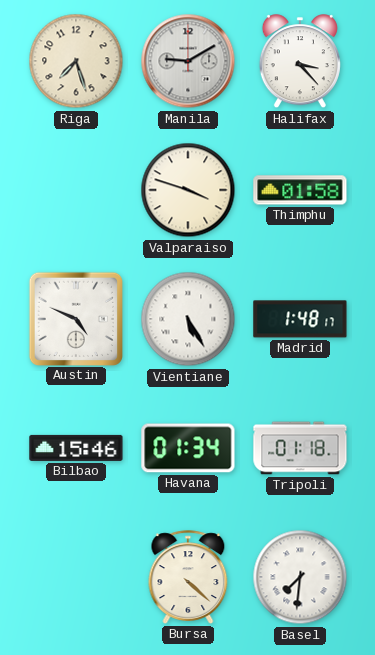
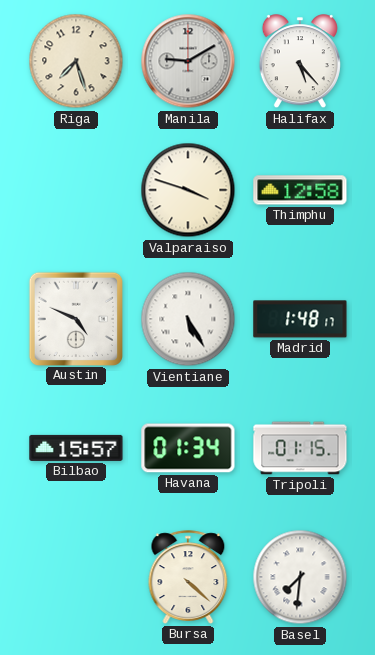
Halifax: 3:23 -> 5:23
Thimphu: 01:58 -> 12:58
Bilbao: 15:46 -> 15:57
Tripoli: 01:18 -> 01:15
